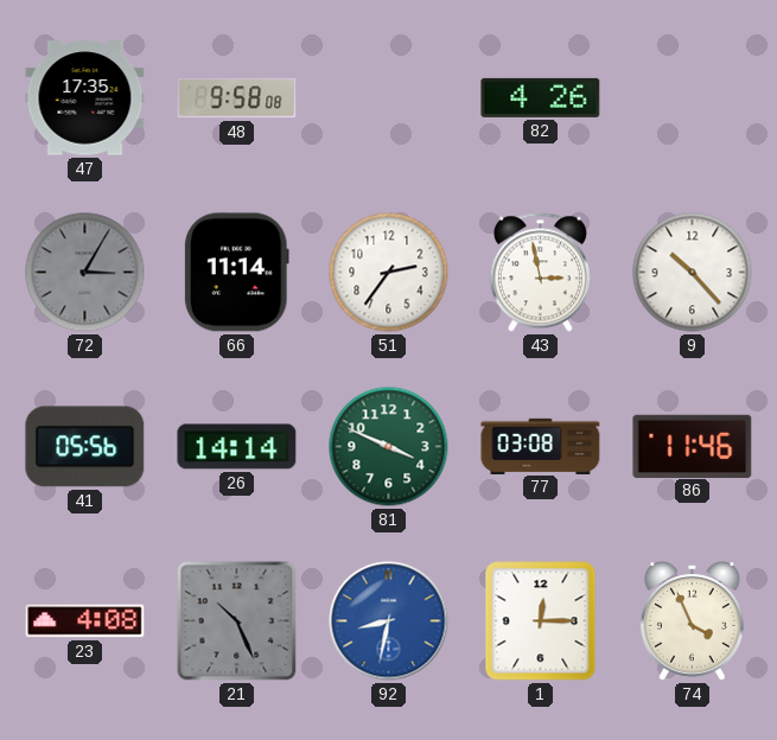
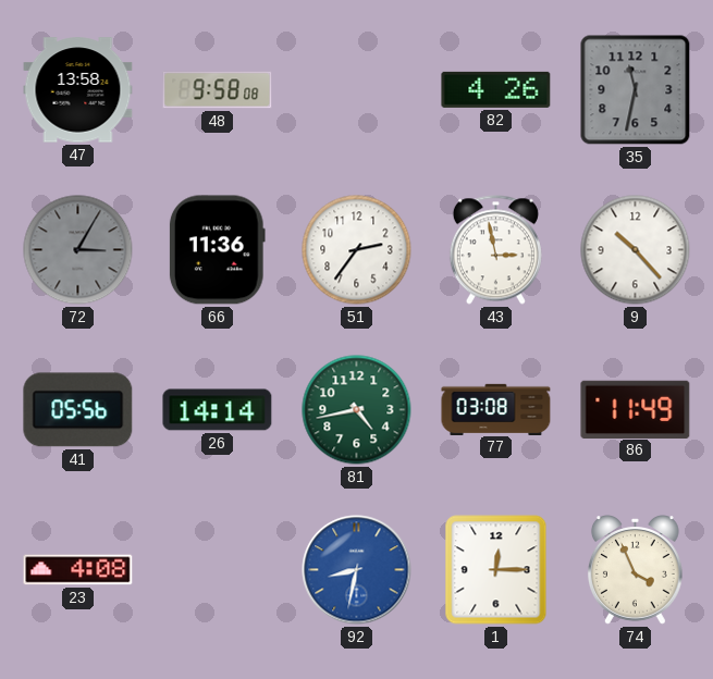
47: 17:35 -> 13:58
35: none -> 11:32
66: 11:14 -> 11:36
81: 3:49 -> 4:43
86: 11:46 -> 11:49
21: 10:26 -> none
